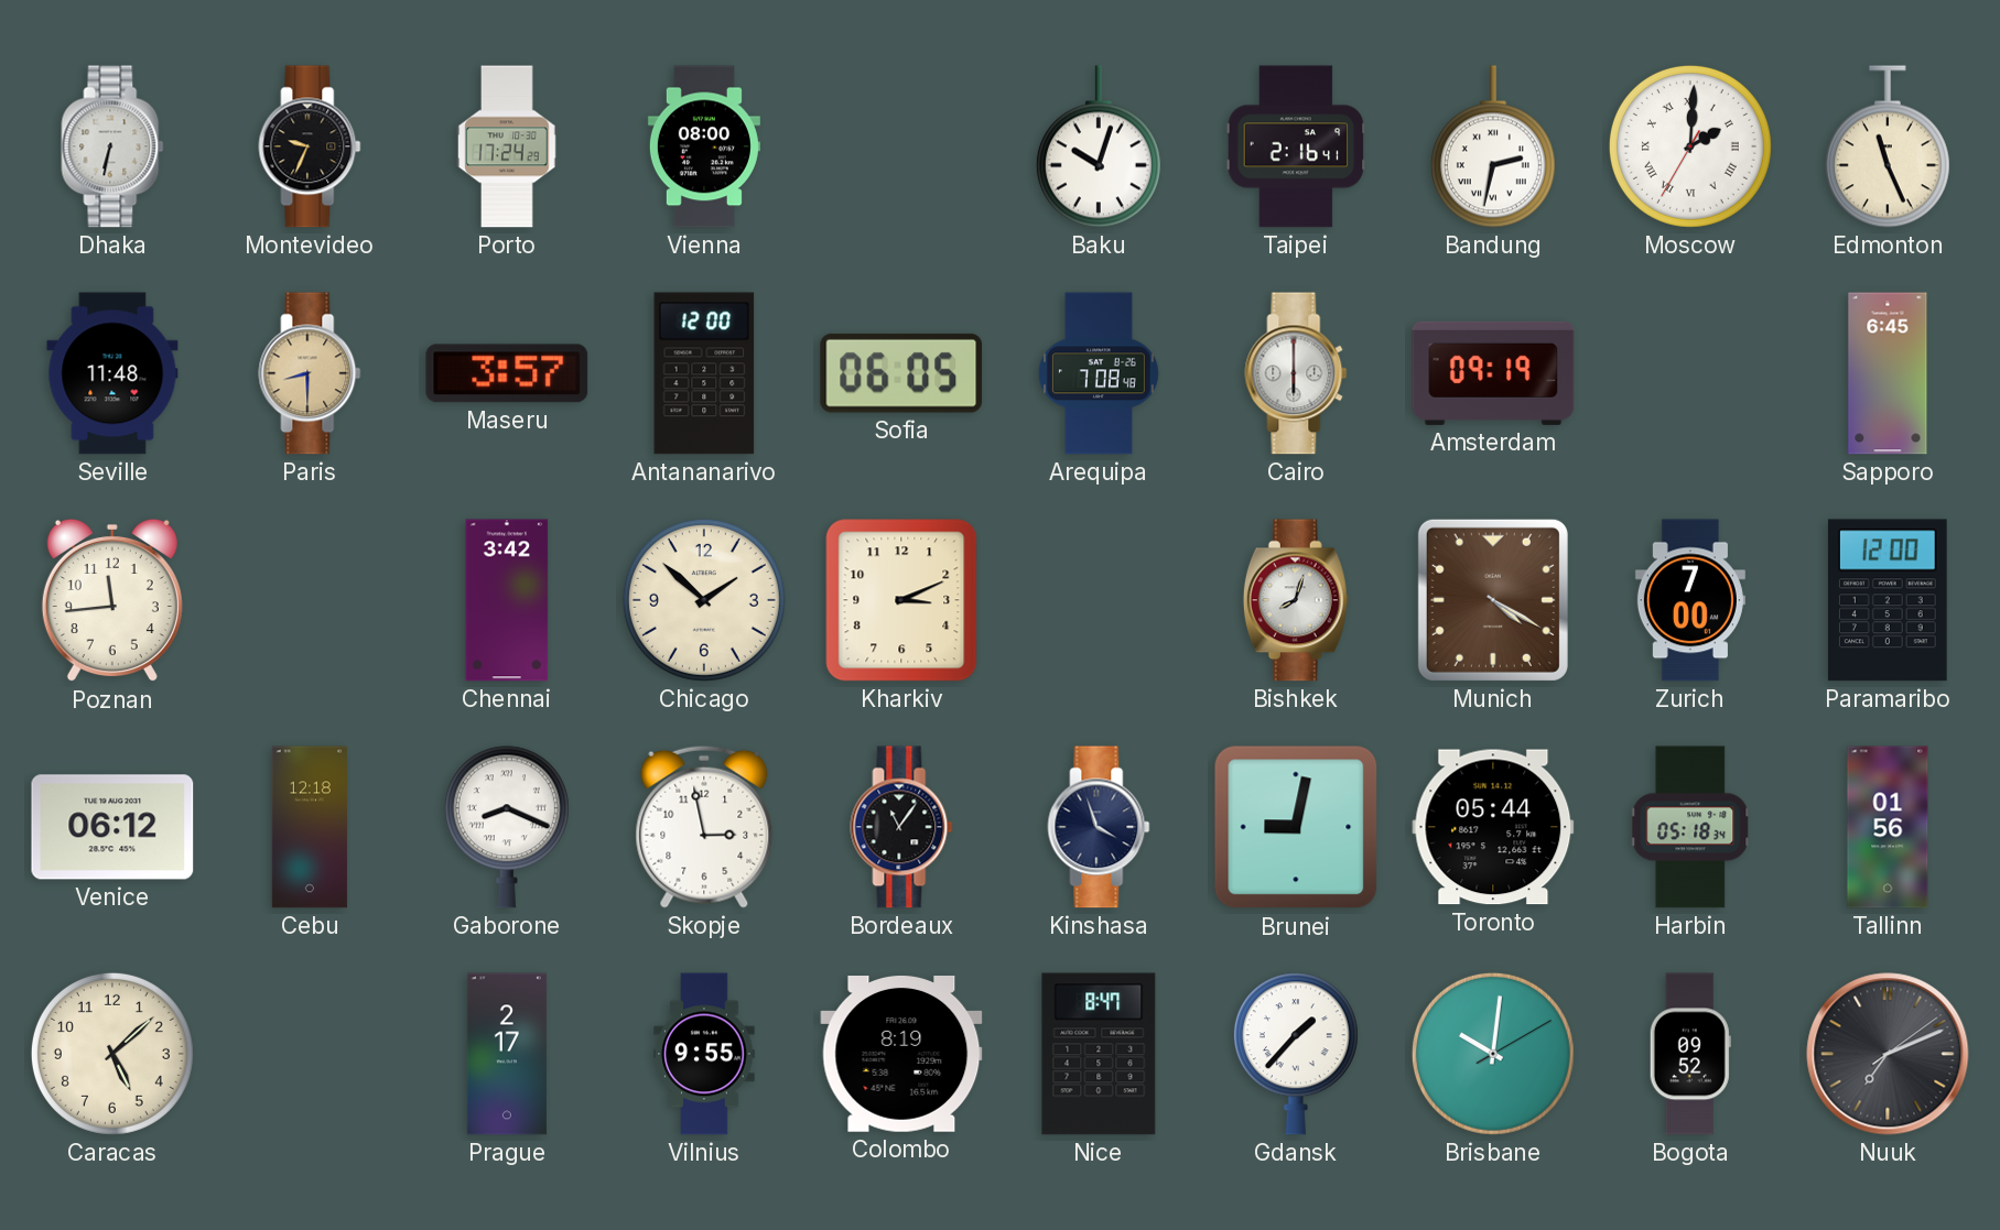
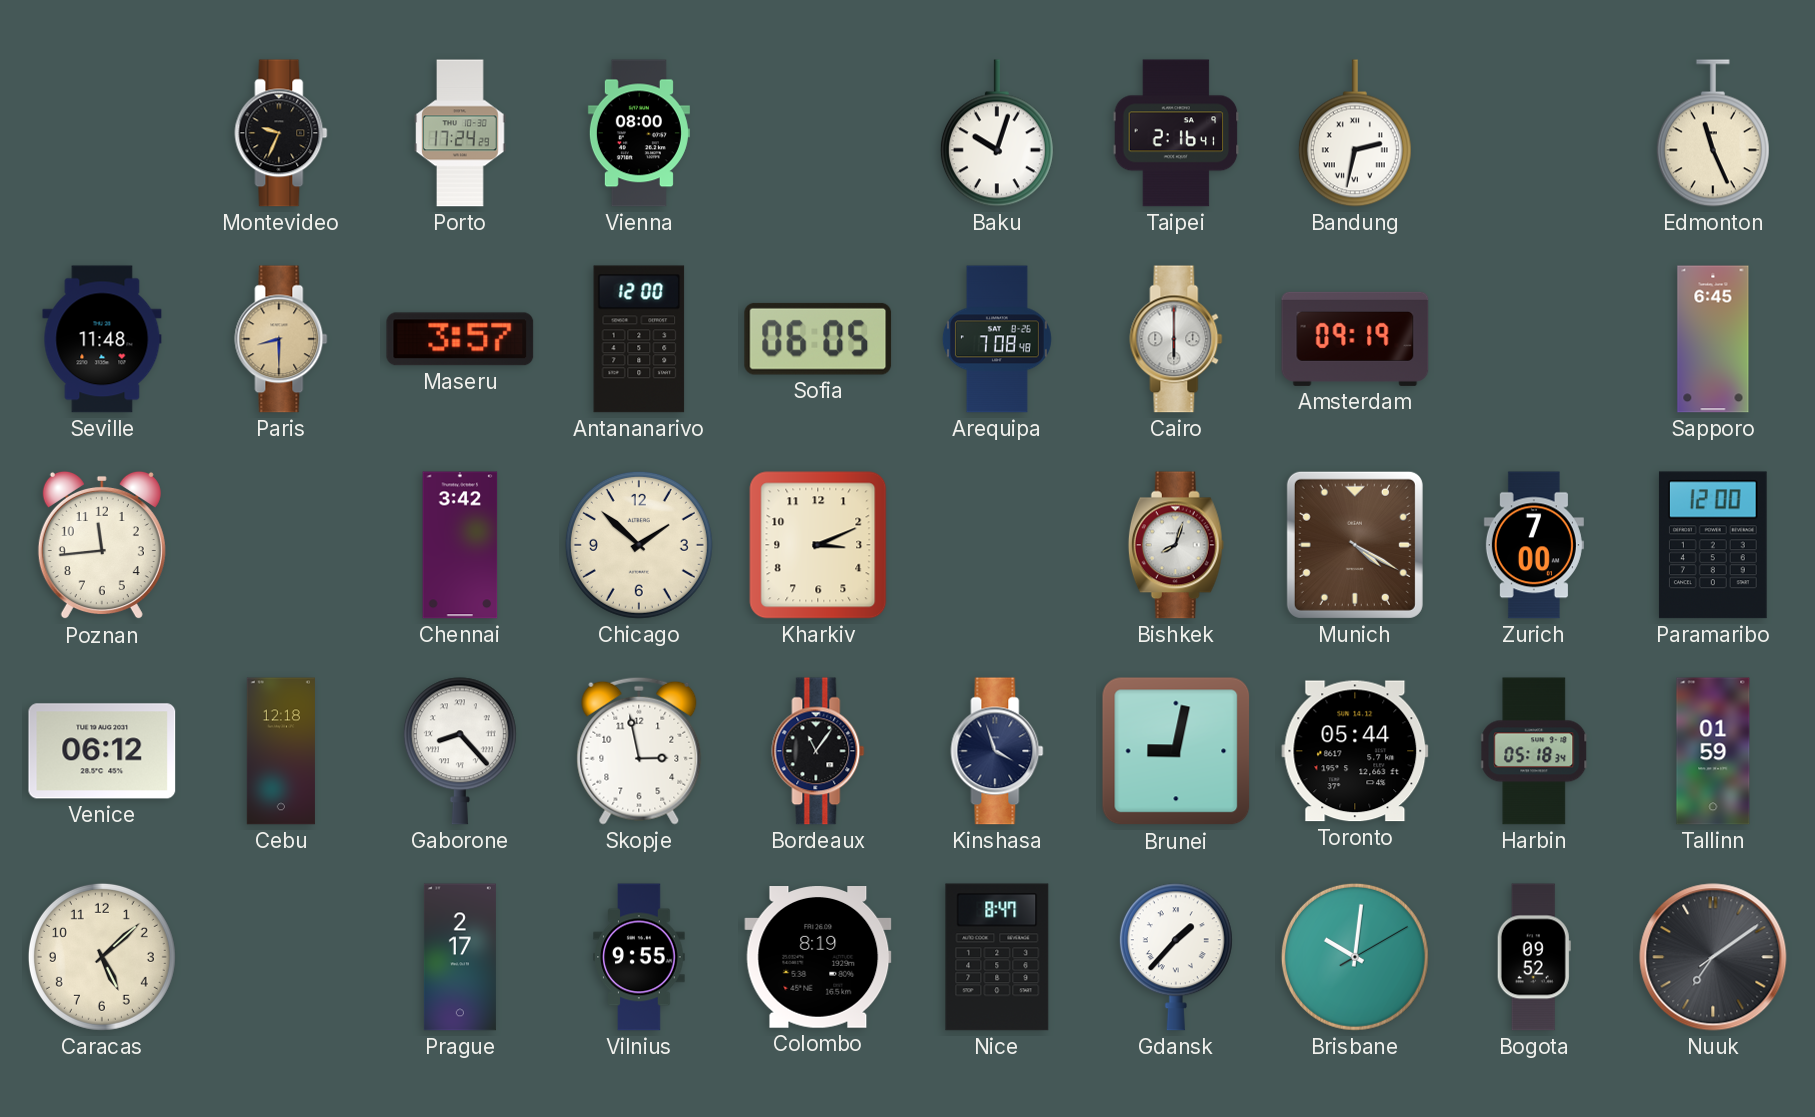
Dhaka: 6:32 -> none
Moscow: 2:00 -> none
Gaborone: 8:19 -> 8:23
Tallinn: 01:56 -> 01:59
Nuuk: 7:11 -> 7:09
